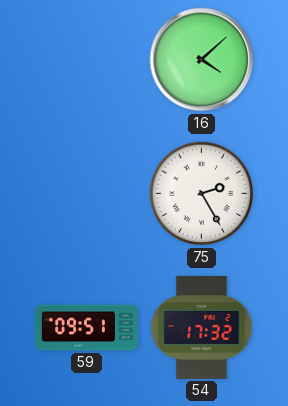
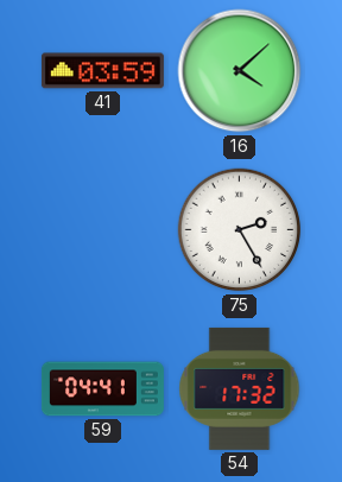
41: none -> 03:59
59: 09:51 -> 04:41
